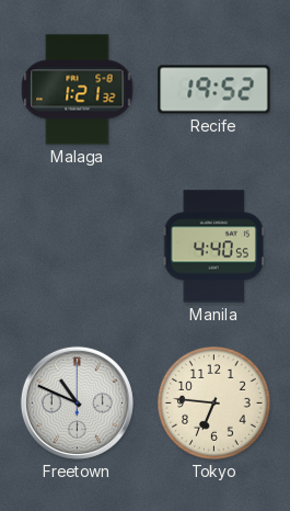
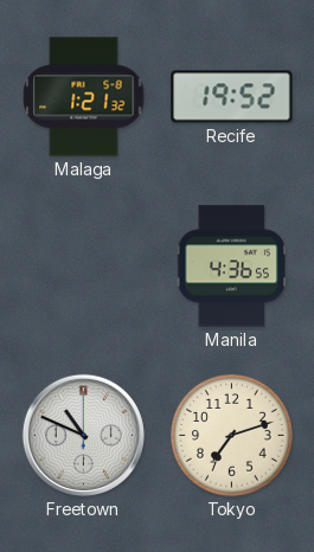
Manila: 4:40 -> 4:36
Tokyo: 6:46 -> 7:12
